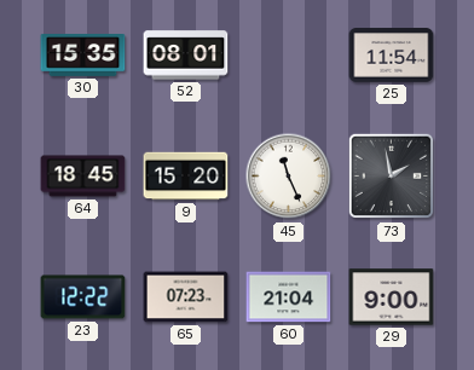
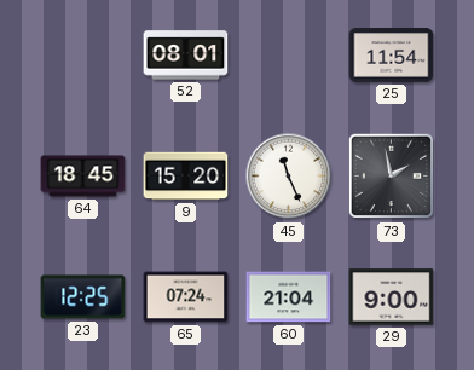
30: 15:35 -> none
23: 12:22 -> 12:25
65: 07:23 -> 07:24
